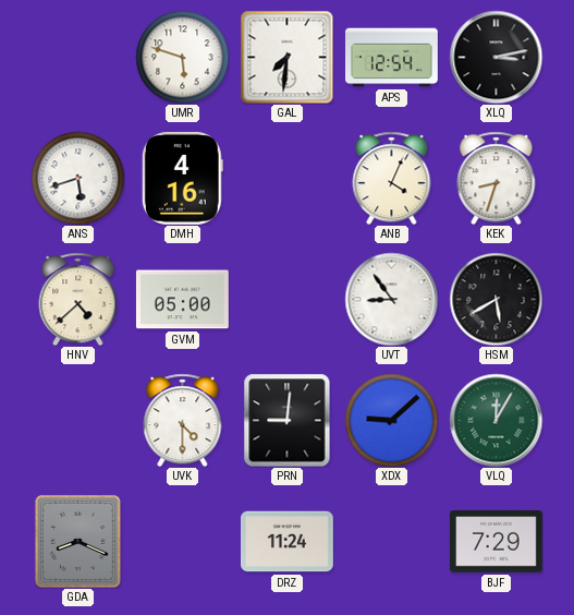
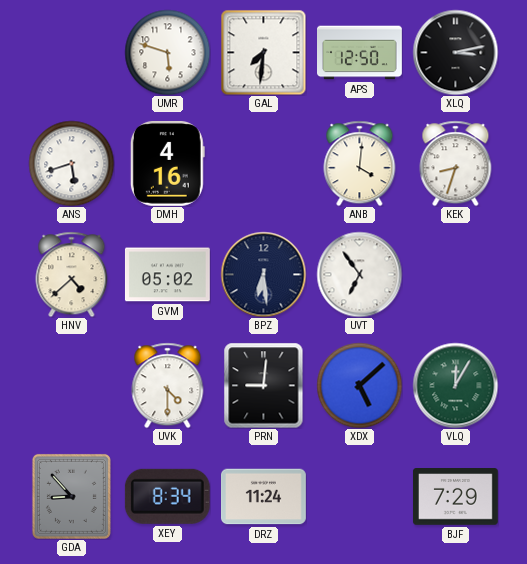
APS: 12:54 -> 12:50
ANB: 4:04 -> 4:01
GVM: 05:00 -> 05:02
BPZ: none -> 6:29
UVT: 8:54 -> 6:54
HSM: 5:40 -> none
XDX: 9:08 -> 5:08
GDA: 8:19 -> 8:53
XEY: none -> 8:34
